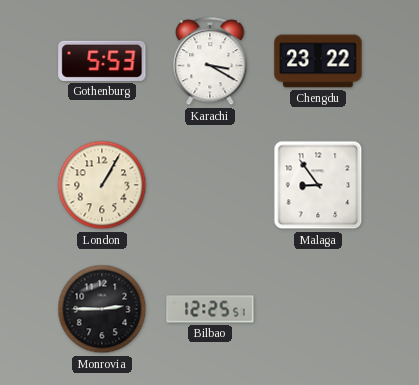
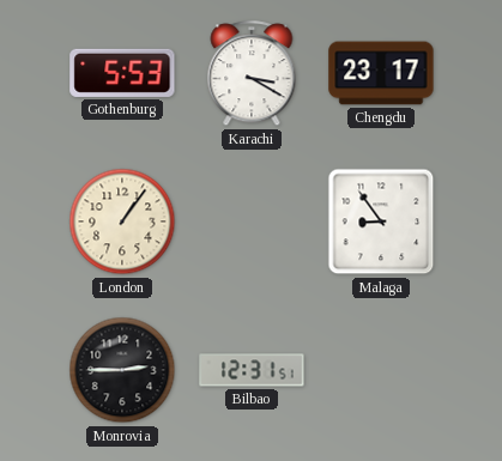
Chengdu: 23:22 -> 23:17
London: 1:05 -> 1:06
Bilbao: 12:25 -> 12:31
